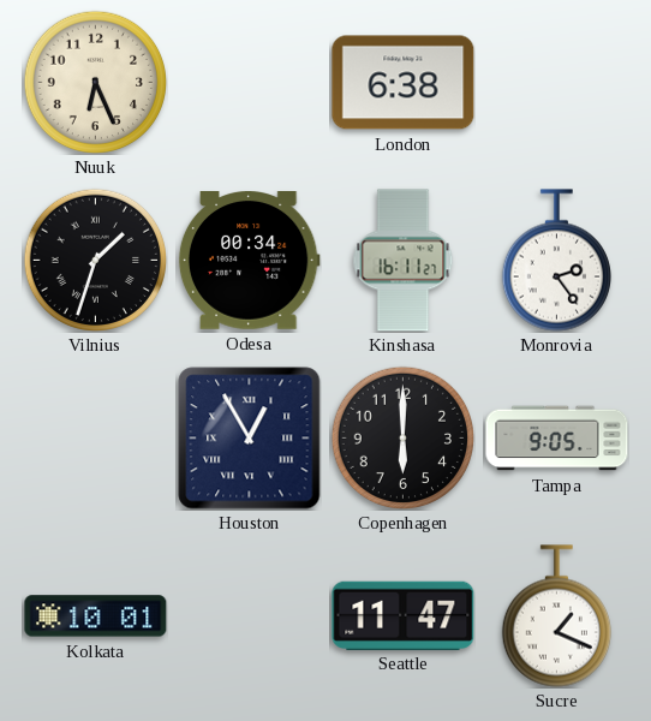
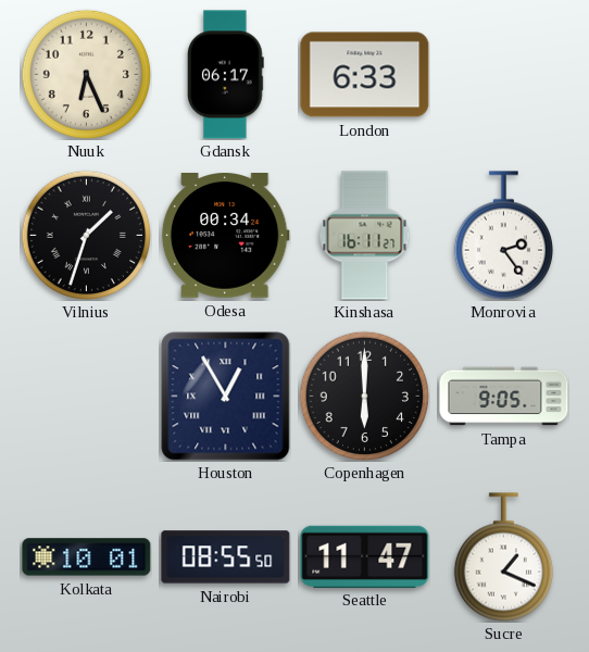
Gdansk: none -> 06:17
London: 6:38 -> 6:33
Nairobi: none -> 08:55
